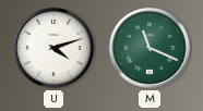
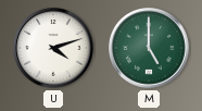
M: 11:19 -> 5:00
